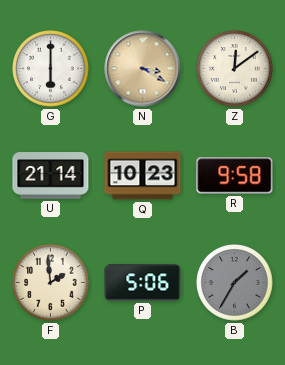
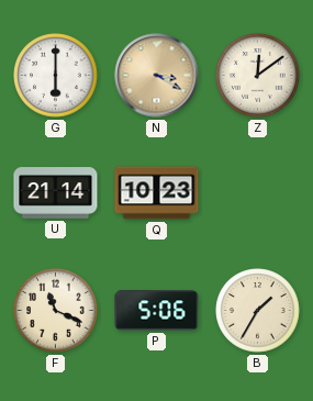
R: 9:58 -> none
F: 1:59 -> 11:19
B dial: grey -> cream
